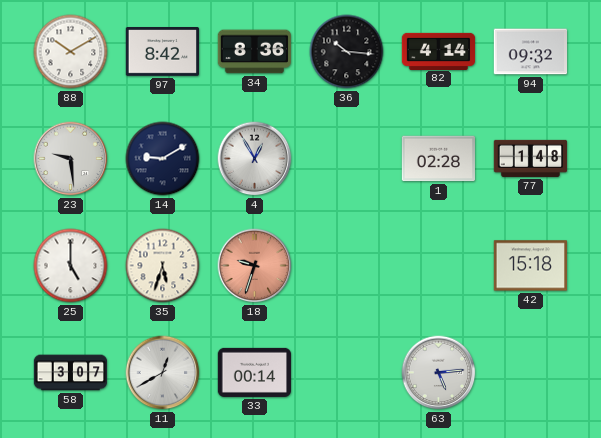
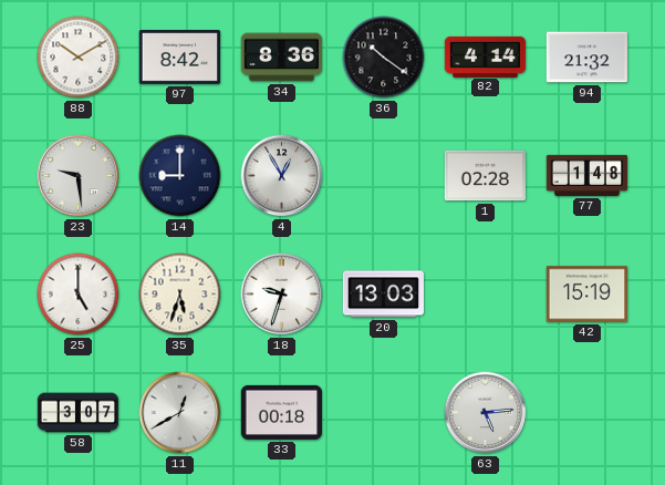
36: 10:16 -> 10:21
94: 09:32 -> 21:32
14: 9:10 -> 9:00
18 dial: salmon -> white
20: none -> 13:03
42: 15:18 -> 15:19
33: 00:14 -> 00:18
